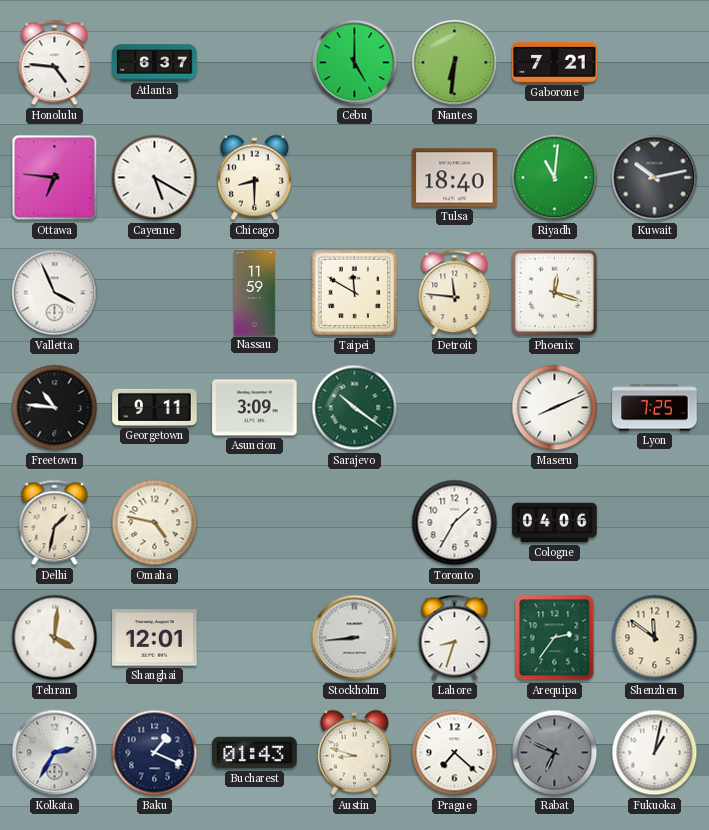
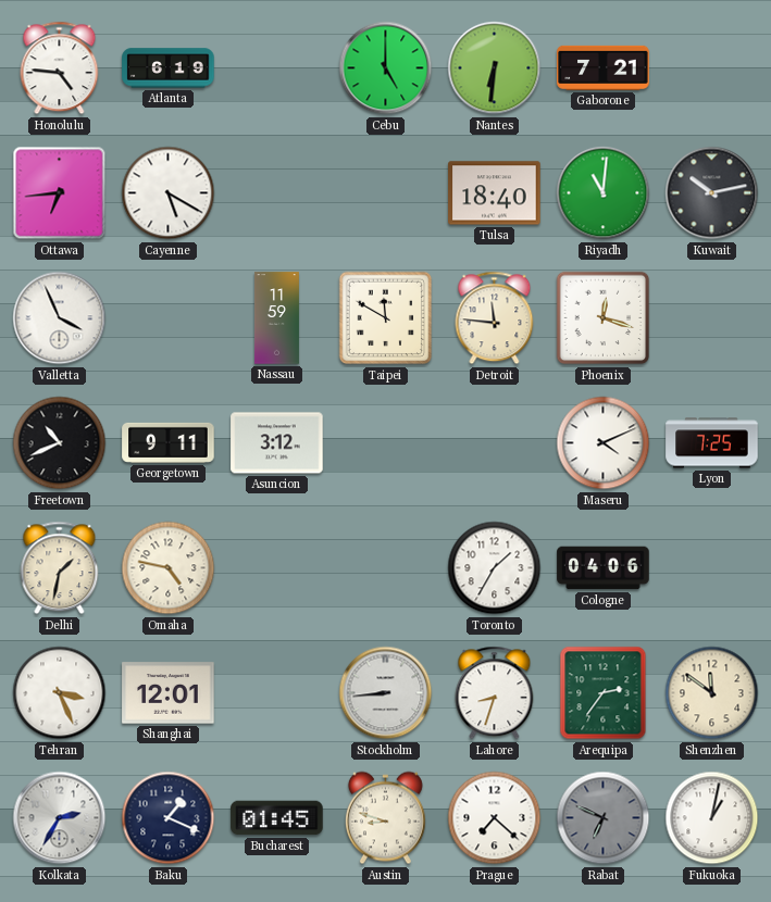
Atlanta: 6:37 -> 6:19
Ottawa: 6:46 -> 6:44
Chicago: 8:30 -> none
Freetown: 10:46 -> 10:41
Asuncion: 3:09 -> 3:12
Sarajevo: 10:21 -> none
Maseru: 8:11 -> 4:11
Tehran: 4:01 -> 3:26
Bucharest: 01:43 -> 01:45
